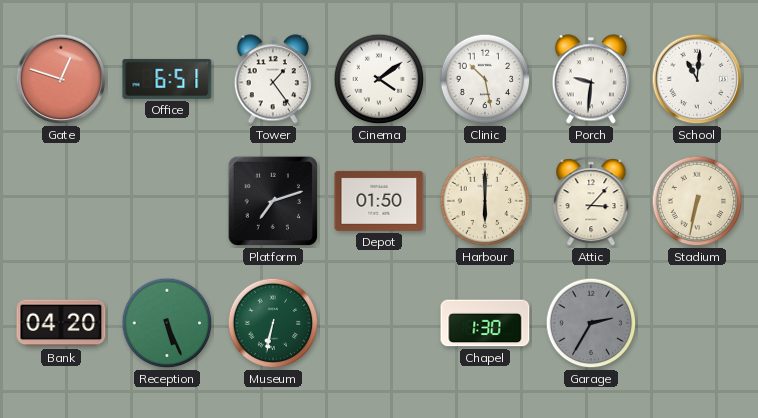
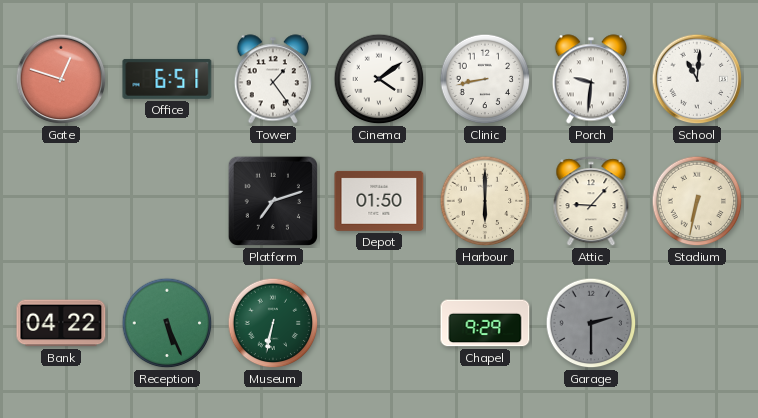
Clinic: 10:28 -> 8:43
Attic: 3:07 -> 9:07
Bank: 04:20 -> 04:22
Chapel: 1:30 -> 9:29
Garage: 2:35 -> 2:30
